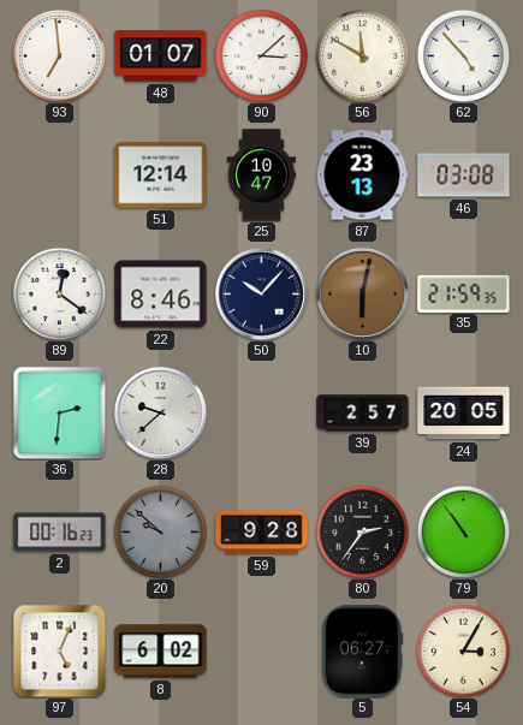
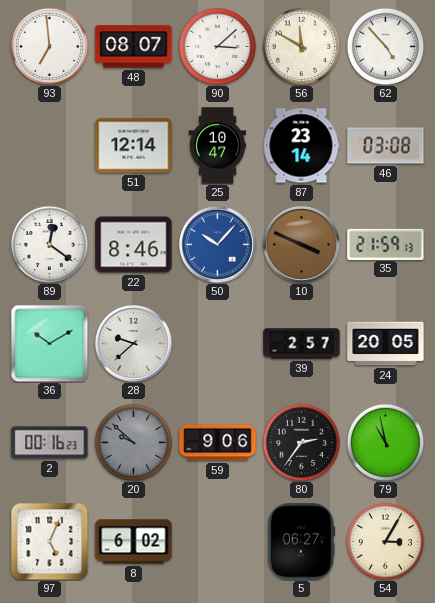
48: 01:07 -> 08:07
87: 23:13 -> 23:14
50 dial: navy -> blue
10: 6:02 -> 3:49
35: 21:59:35 -> 21:59:13
36: 2:31 -> 10:10
59: 9:28 -> 9:06
79: 10:54 -> 10:58
